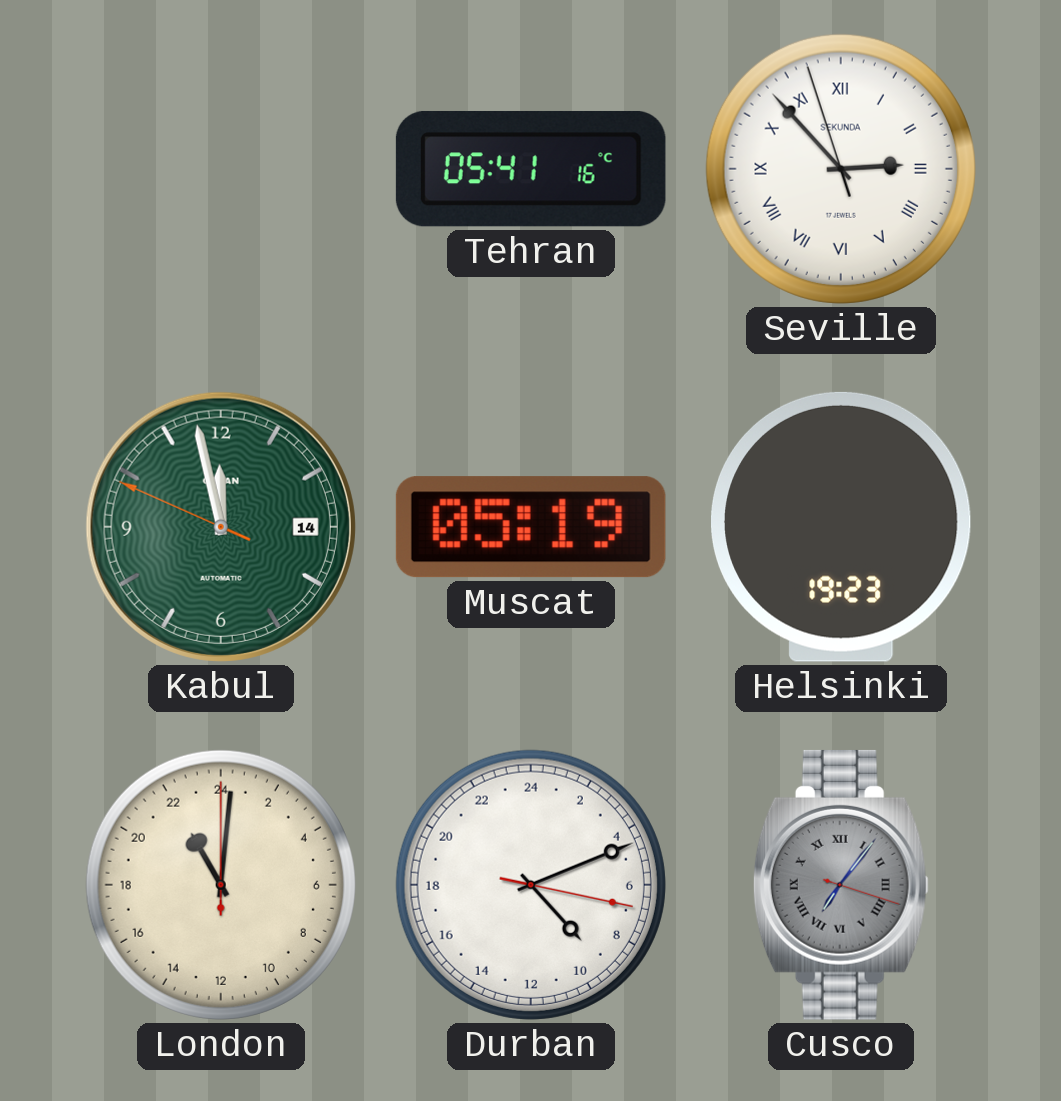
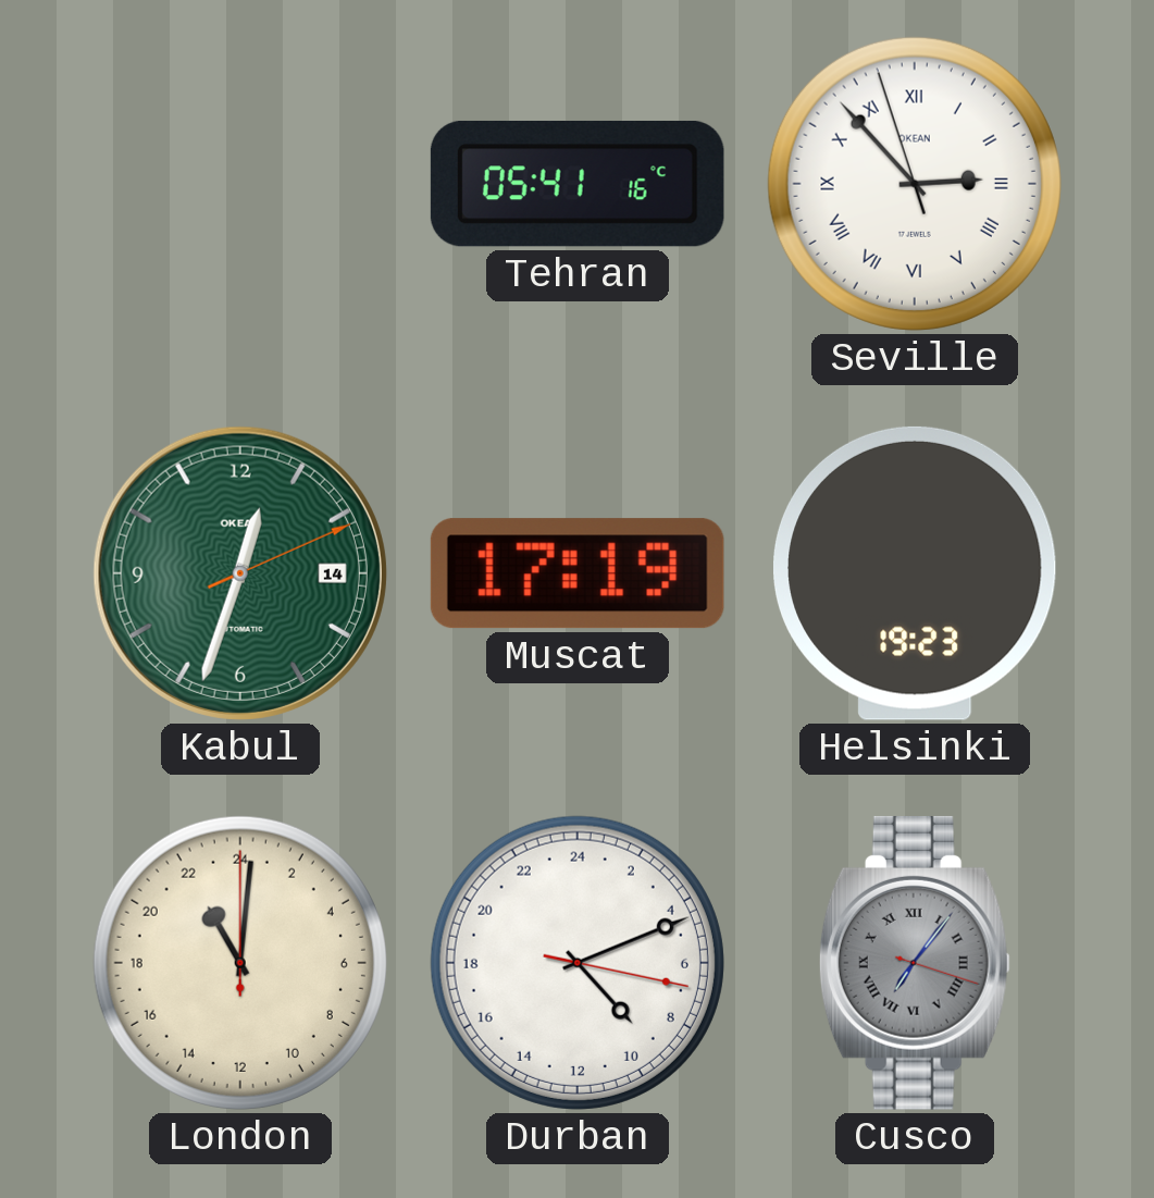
Seville brand: SEKUNDA -> OKEAN
Kabul: 11:57 -> 12:33
Muscat: 05:19 -> 17:19
